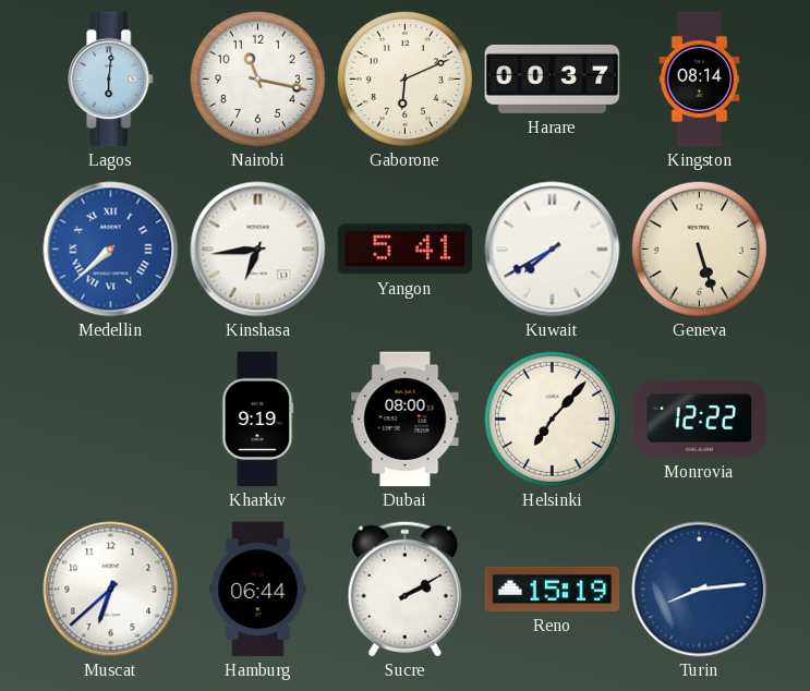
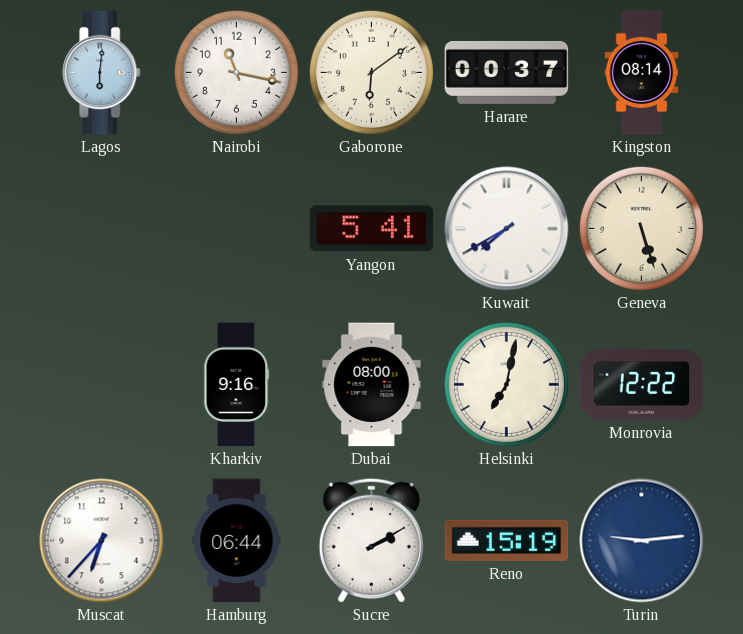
Gaborone: 6:11 -> 6:09
Medellin: 7:38 -> none
Kinshasa: 6:44 -> none
Kharkiv: 9:19 -> 9:16
Helsinki: 7:07 -> 7:02
Muscat: 6:38 -> 6:37
Turin: 8:14 -> 9:14
